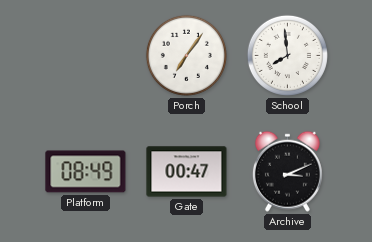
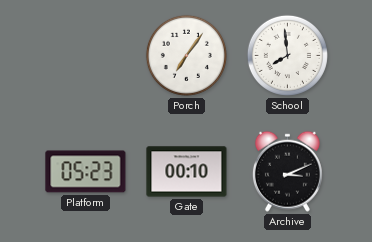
Platform: 08:49 -> 05:23
Gate: 00:47 -> 00:10
